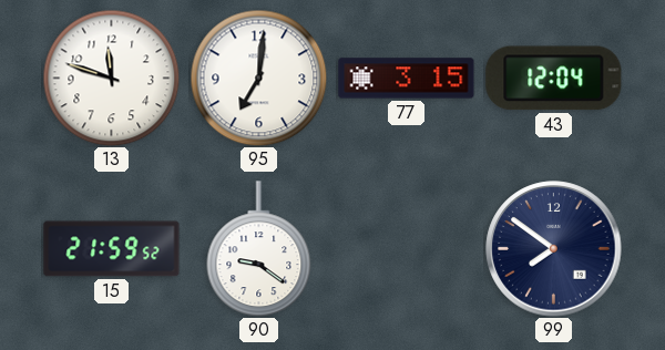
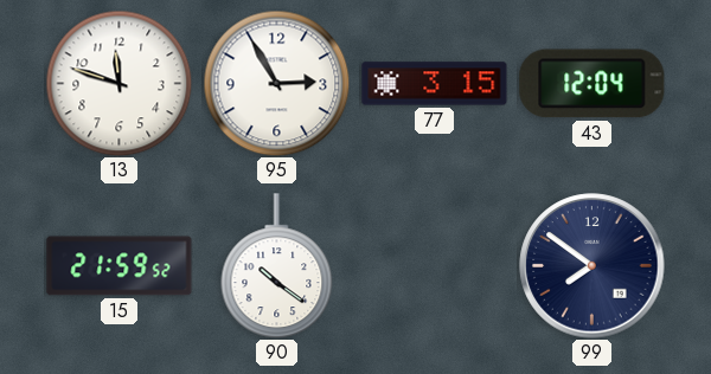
95: 7:01 -> 2:55
90: 9:21 -> 10:21
